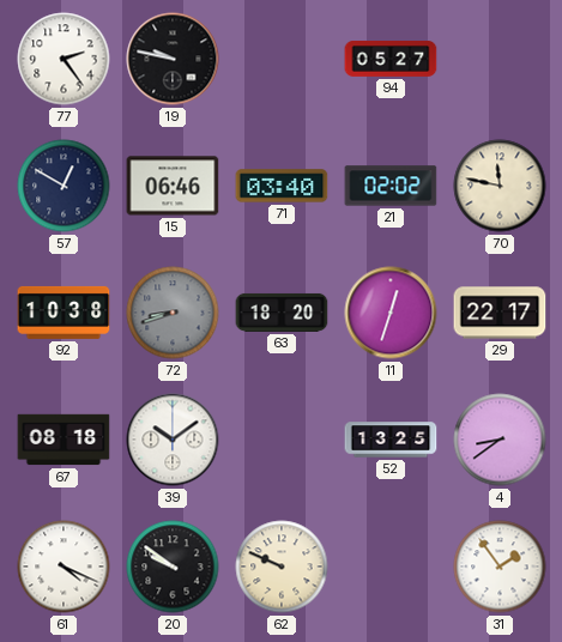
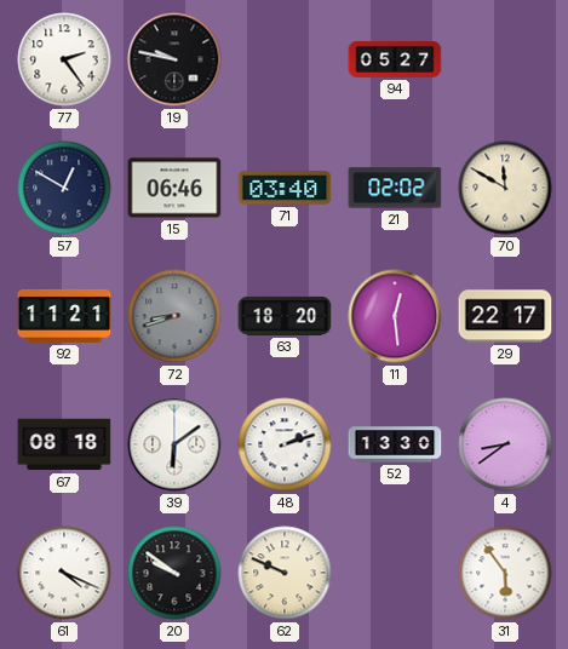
70: 11:47 -> 11:50
92: 10:38 -> 11:21
11: 12:33 -> 12:29
39: 10:09 -> 6:09
48: none -> 2:12
52: 13:25 -> 13:30
31: 1:54 -> 5:54
